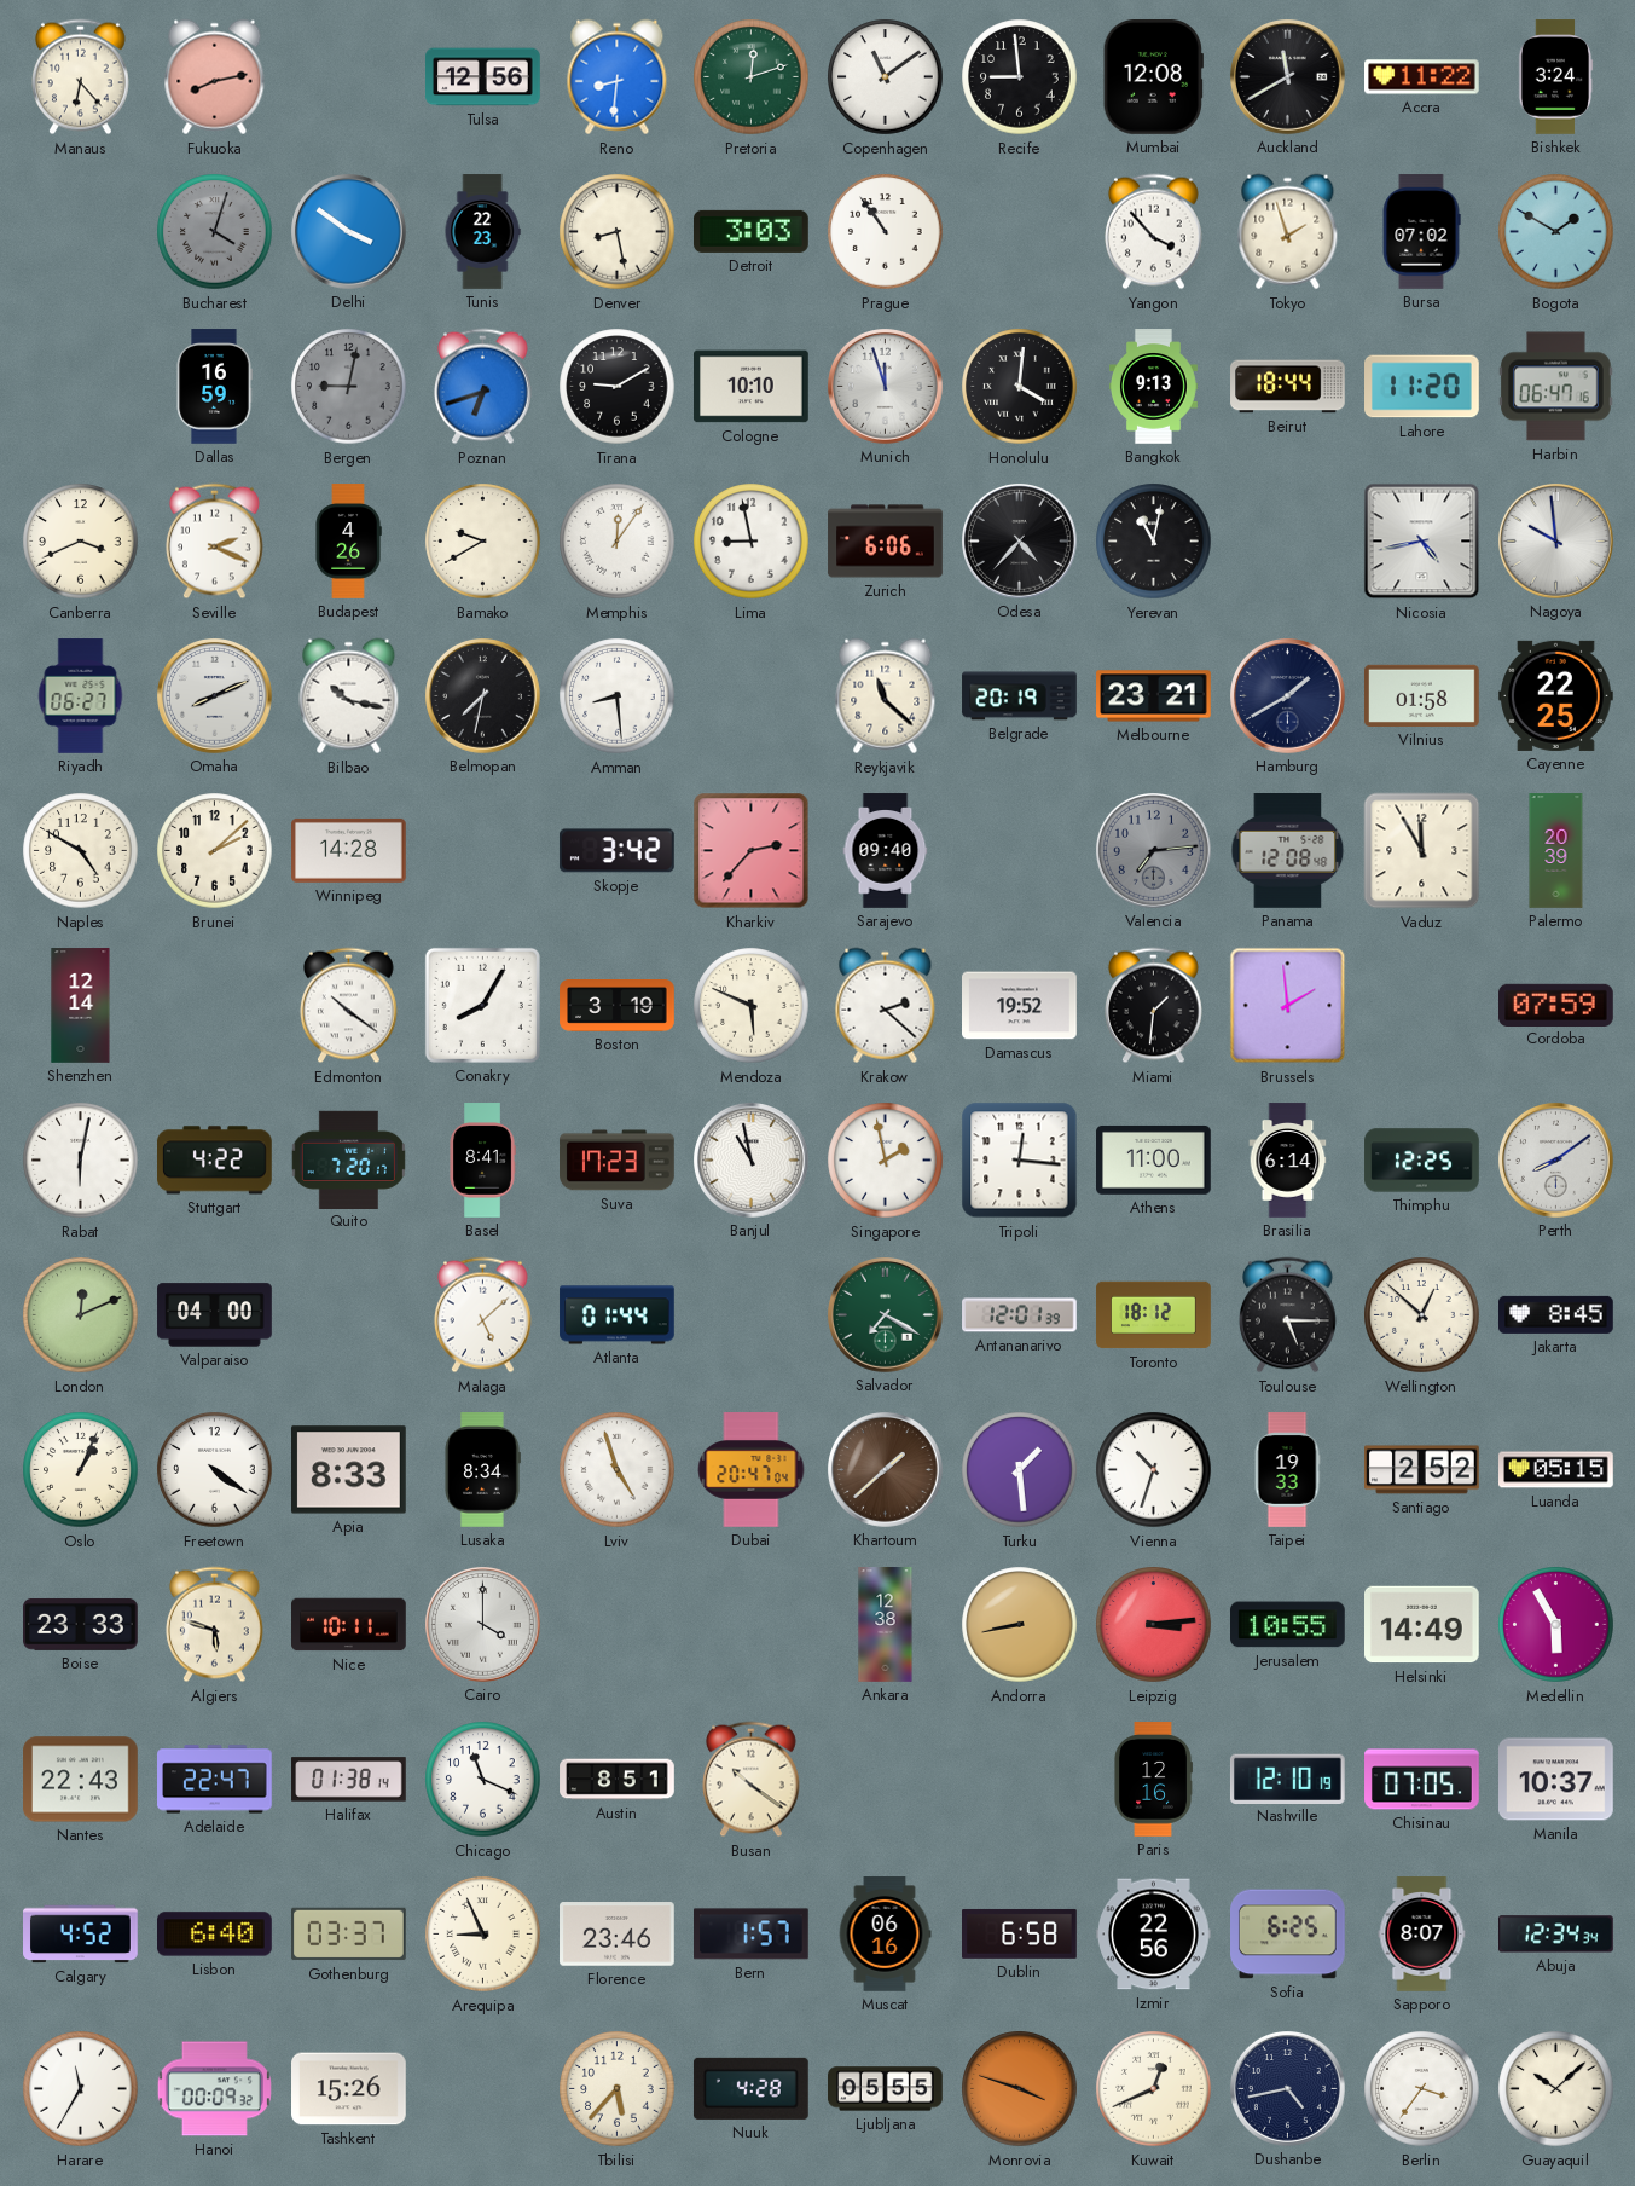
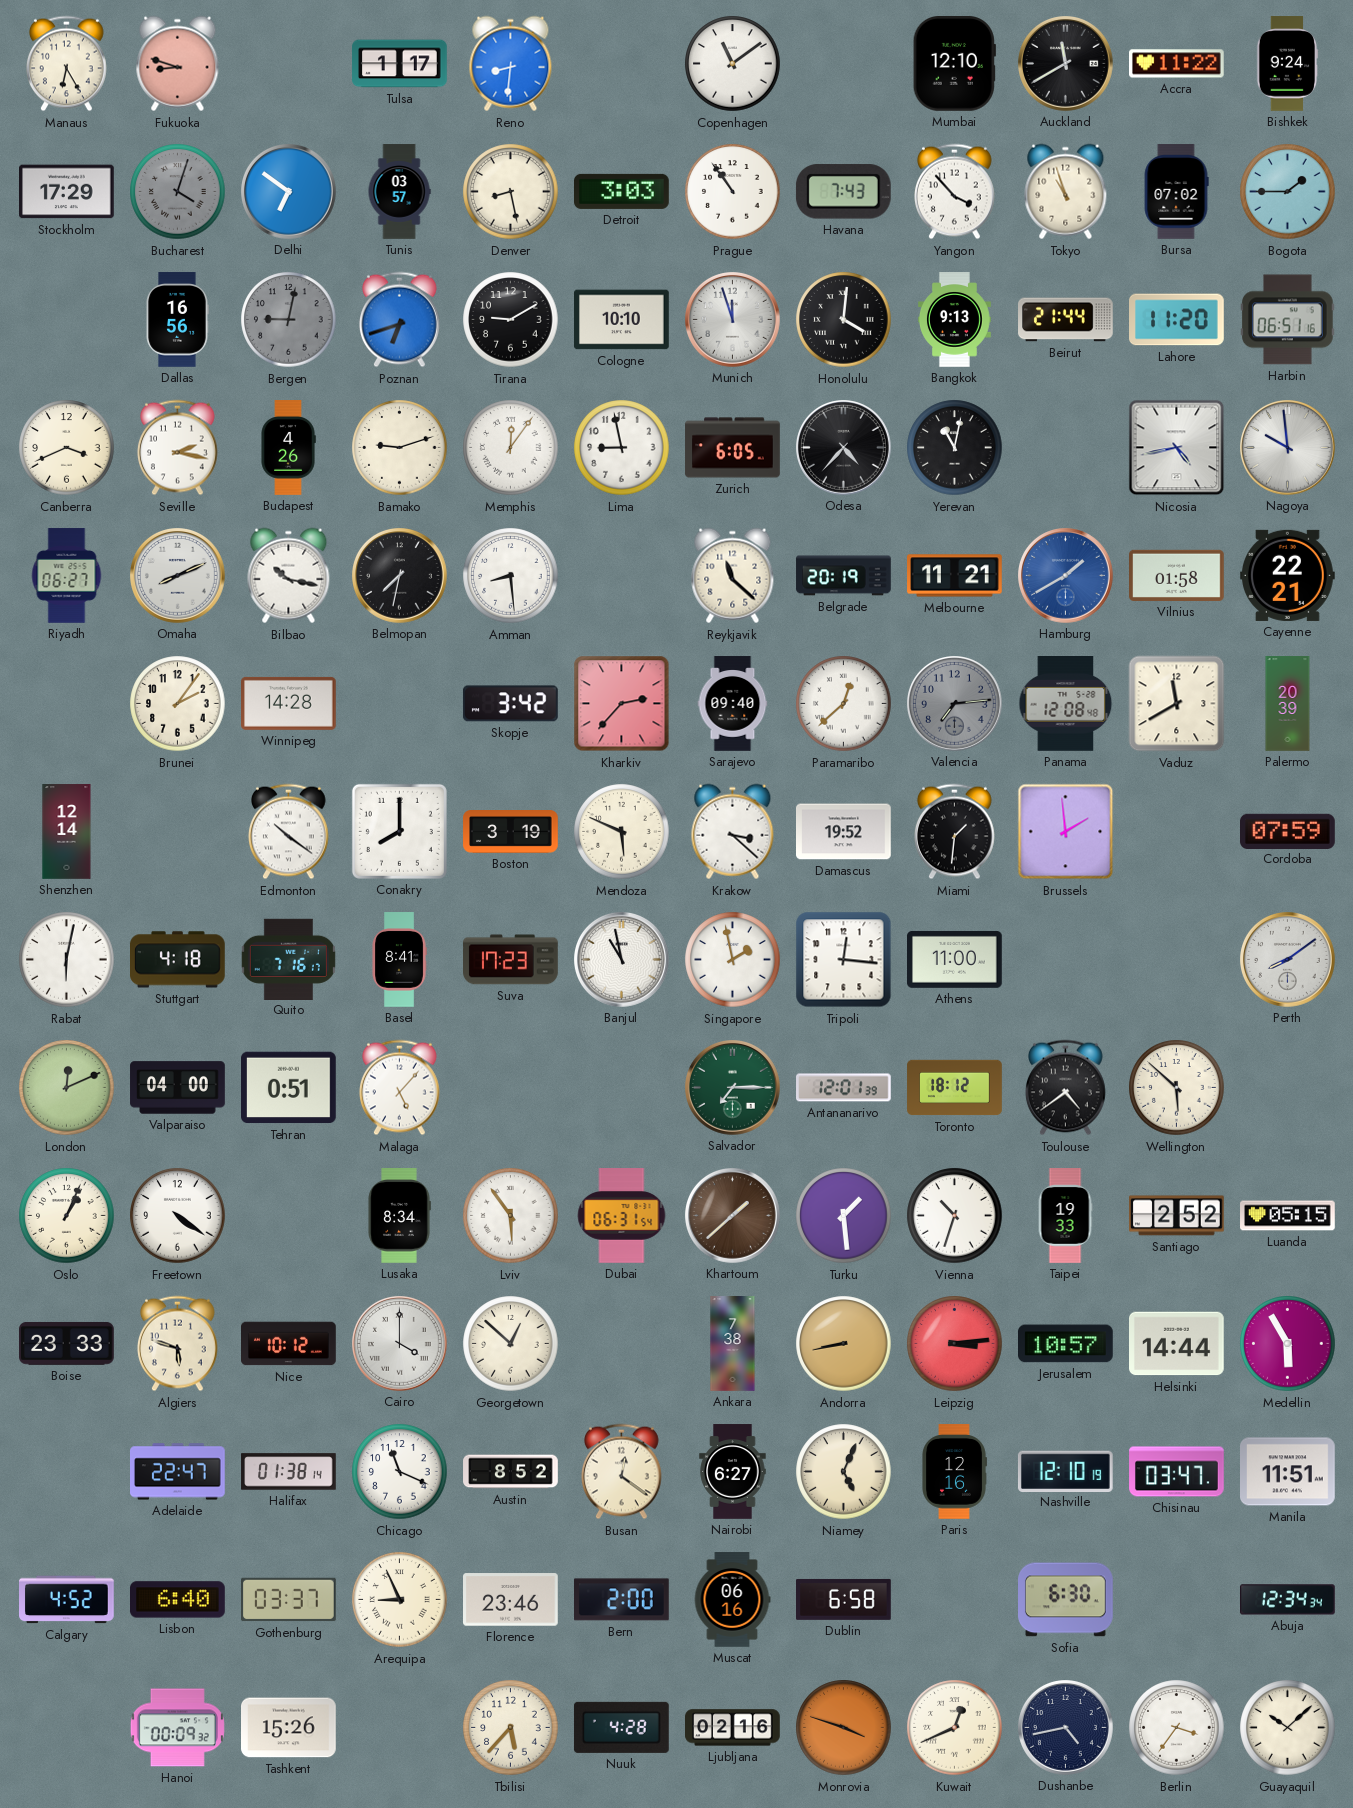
Manaus: 6:23 -> 6:25
Fukuoka: 8:13 -> 8:48
Tulsa: 12:56 -> 1:17
Pretoria: 12:12 -> none
Recife: 8:59 -> none
Mumbai: 12:08 -> 12:10
Bishkek: 3:24 -> 9:24
Stockholm: none -> 17:29
Delhi: 3:51 -> 6:51
Tunis: 22:23 -> 03:57
Havana: none -> 7:43
Tokyo: 1:57 -> 10:57
Bogota: 1:50 -> 1:45
Dallas: 16:59 -> 16:56
Beirut: 18:44 -> 21:44
Harbin: 06:47 -> 06:51
Seville: 2:19 -> 2:17
Bamako: 9:40 -> 9:12
Zurich: 6:06 -> 6:05
Melbourne: 23:21 -> 11:21
Hamburg dial: navy -> blue
Cayenne: 22:25 -> 22:21
Naples: 4:50 -> none
Brunei: 2:08 -> 2:06
Paramaribo: none -> 12:38
Vaduz: 11:55 -> 11:40
Conakry: 8:05 -> 8:00
Krakow: 2:22 -> 3:22
Stuttgart: 4:22 -> 4:18
Quito: 7:20 -> 7:16
Brasilia: 6:14 -> none
Thimphu: 12:25 -> none
Tehran: none -> 0:51
Malaga: 5:08 -> 5:07
Atlanta: 01:44 -> none
Salvador: 7:20 -> 7:15
Toulouse: 5:15 -> 4:39
Wellington: 12:52 -> 5:52
Jakarta: 8:45 -> none
Apia: 8:33 -> none
Lviv: 4:57 -> 5:54
Dubai: 20:47 -> 06:31
Nice: 10:11 -> 10:12
Georgetown: none -> 12:52
Ankara: 12:38 -> 7:38
Jerusalem: 10:55 -> 10:57
Helsinki: 14:49 -> 14:44
Nantes: 22:43 -> none
Austin: 8:51 -> 8:52
Busan: 10:21 -> 12:21
Nairobi: none -> 6:27
Niamey: none -> 5:04
Chisinau: 07:05 -> 03:47
Manila: 10:37 -> 11:51
Bern: 1:57 -> 2:00
Izmir: 22:56 -> none
Sofia: 6:25 -> 6:30
Sapporo: 8:07 -> none
Harare: 11:35 -> none
Ljubljana: 05:55 -> 02:16
